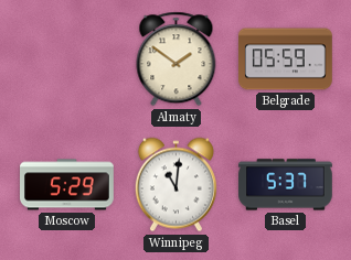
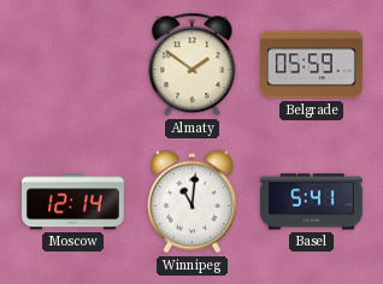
Moscow: 5:29 -> 12:14
Basel: 5:37 -> 5:41
